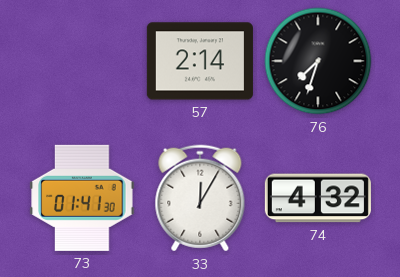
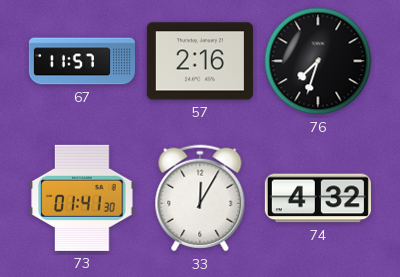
67: none -> 11:57
57: 2:14 -> 2:16
